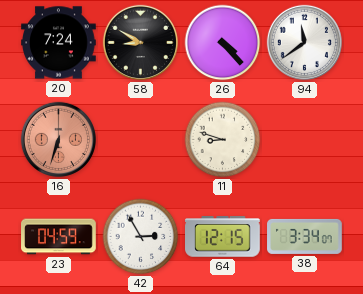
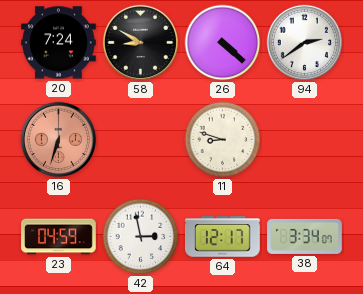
26: 4:23 -> 4:22
94: 11:39 -> 2:39
42: 2:55 -> 2:58
64: 12:15 -> 12:17
